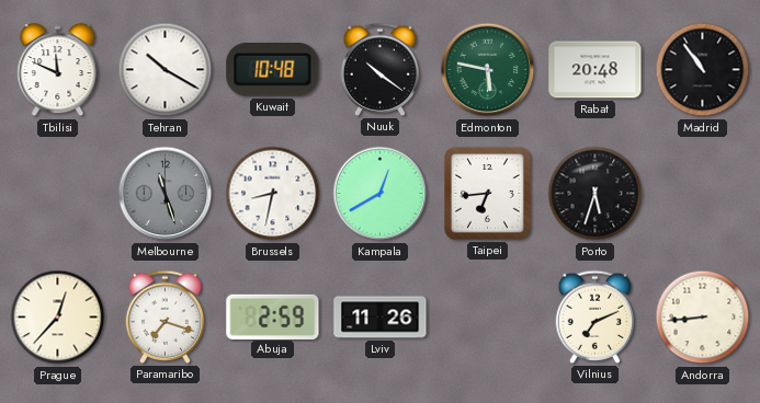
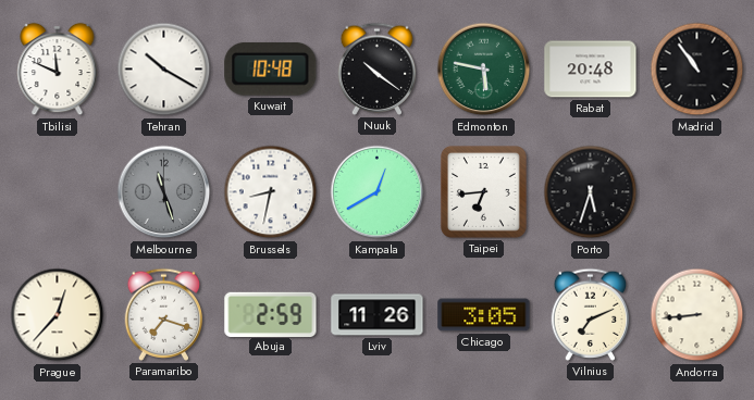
Chicago: none -> 3:05
